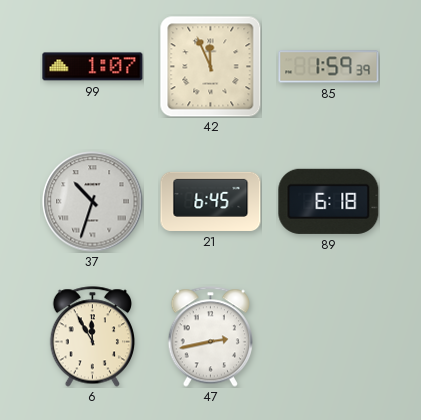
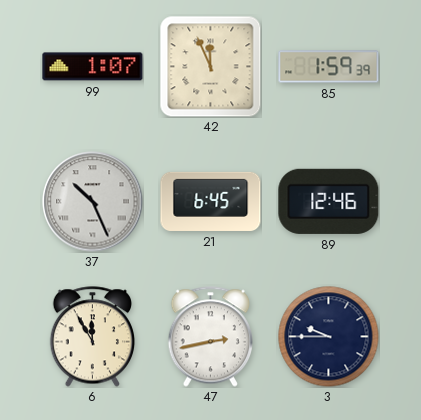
37: 10:33 -> 10:26
89: 6:18 -> 12:46
3: none -> 9:45
